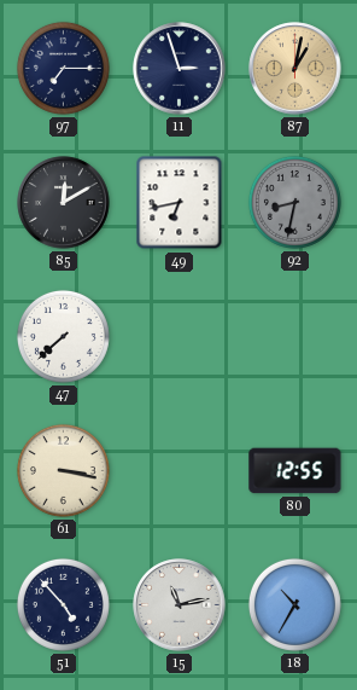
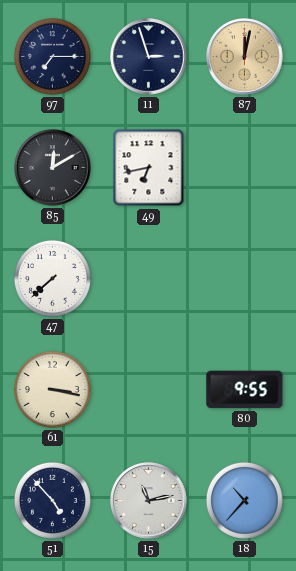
87: 1:02 -> 12:02
92: 8:32 -> none
80: 12:55 -> 9:55
18: 10:35 -> 10:37
